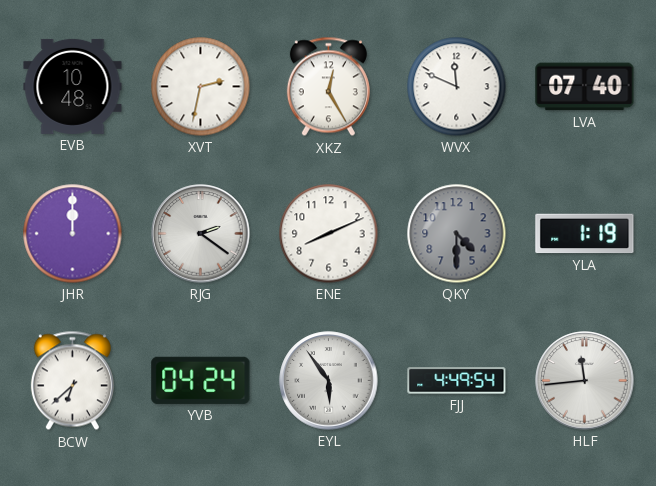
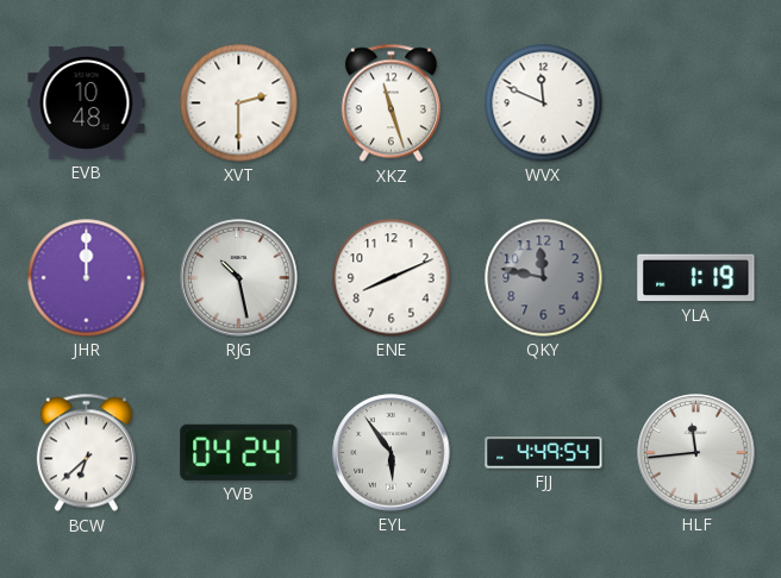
XVT: 2:32 -> 2:30
XKZ: 12:25 -> 11:27
LVA: 07:40 -> none
RJG: 2:21 -> 10:28
QKY: 4:30 -> 11:47
